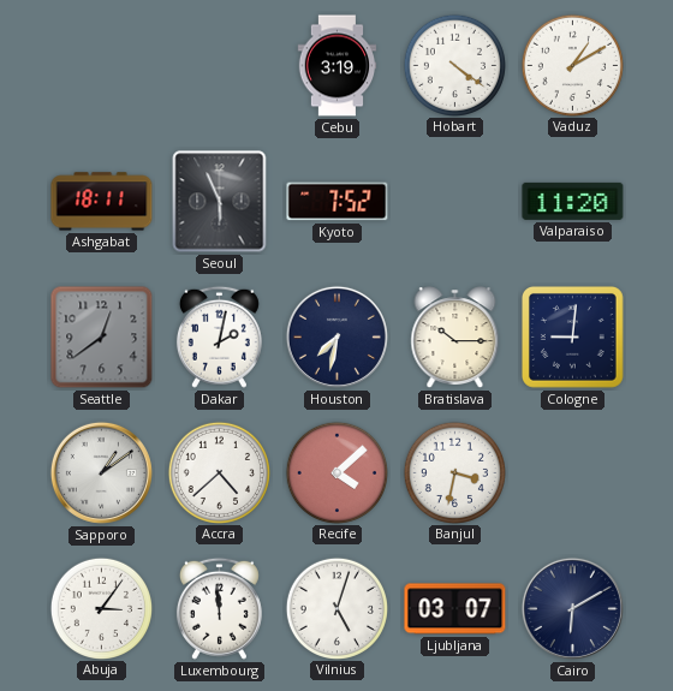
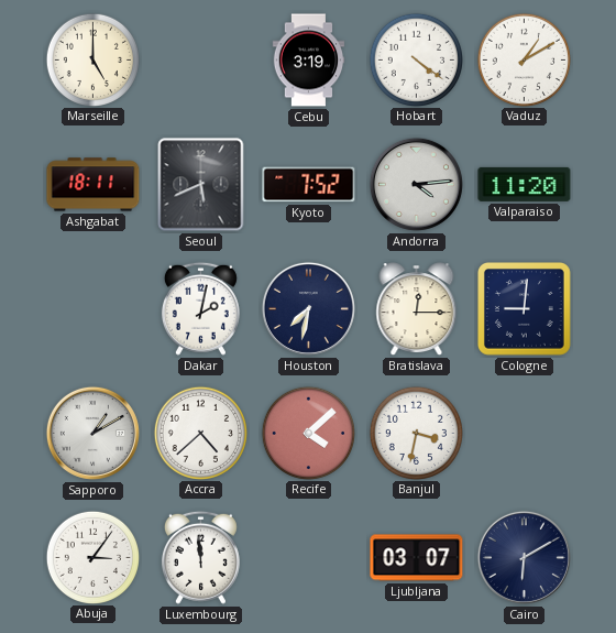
Marseille: none -> 5:00
Seoul: 5:56 -> 5:41
Andorra: none -> 4:14
Seattle: 12:39 -> none
Bratislava: 10:15 -> 12:15
Sapporo: 1:09 -> 1:10
Vilnius: 5:03 -> none
